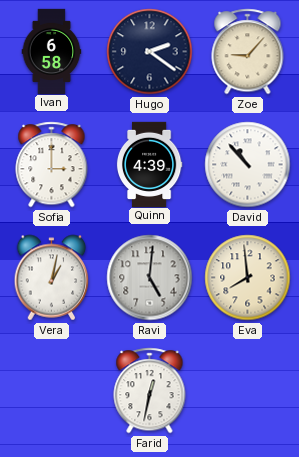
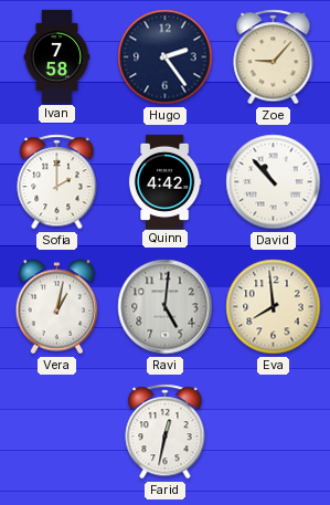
Ivan: 6:58 -> 7:58
Hugo: 2:21 -> 2:24
Sofia: 3:00 -> 2:00
Quinn: 4:39 -> 4:42
